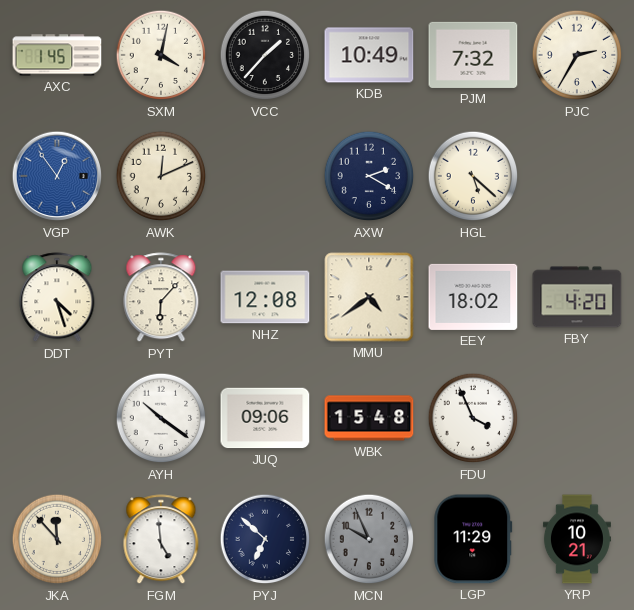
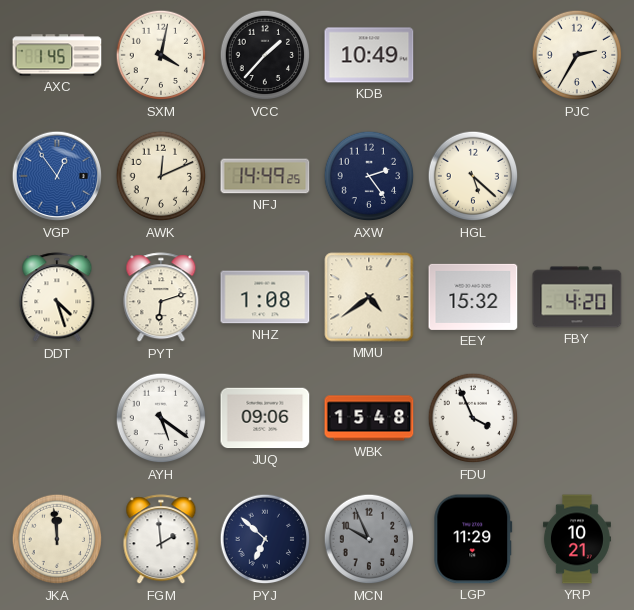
PJM: 7:32 -> none
NFJ: none -> 14:49
AXW: 2:20 -> 2:24
PYT: 6:07 -> 6:12
NHZ: 12:08 -> 1:08
EEY: 18:02 -> 15:32
AYH: 10:21 -> 5:21
JKA: 11:53 -> 11:59
FGM: 4:59 -> 1:59
